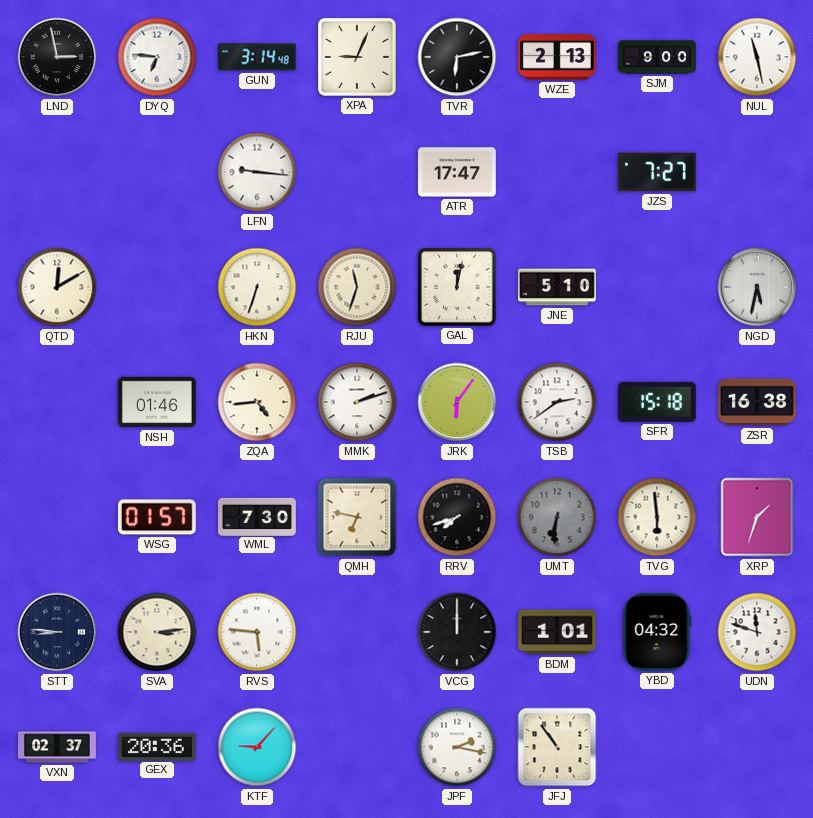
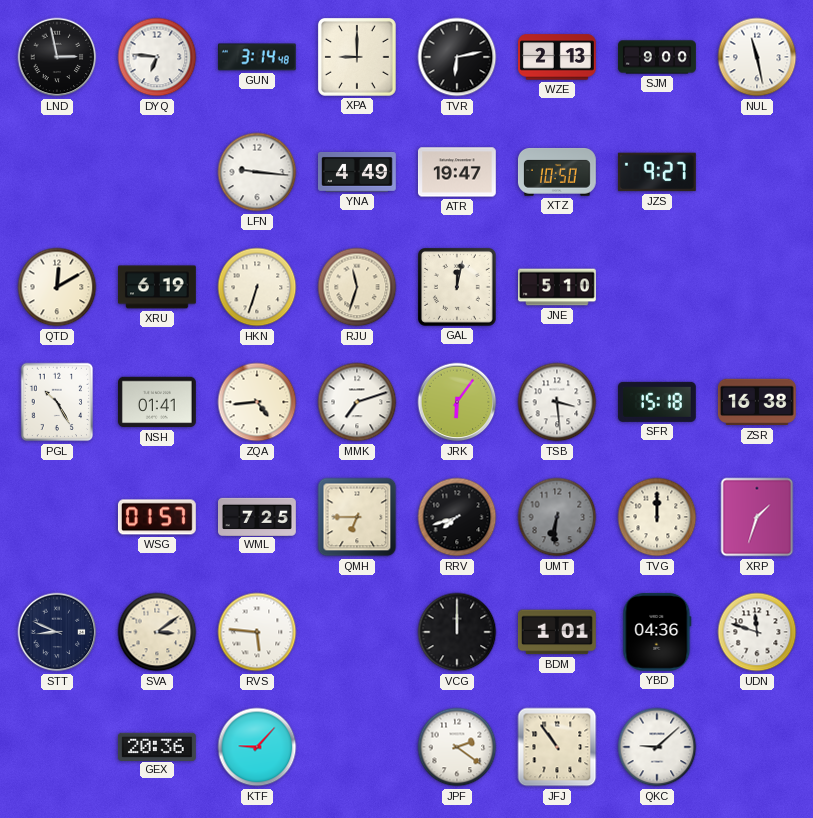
XPA: 9:04 -> 9:00
YNA: none -> 4:49
ATR: 17:47 -> 19:47
XTZ: none -> 10:50
JZS: 7:27 -> 9:27
XRU: none -> 6:19
NGD: 5:32 -> none
PGL: none -> 10:25
NSH: 01:46 -> 01:41
MMK: 2:12 -> 7:12
TSB: 2:39 -> 3:29
WML: 7:30 -> 7:25
QMH: 6:47 -> 6:45
TVG: 5:59 -> 12:00
STT: 8:46 -> 8:49
SVA: 3:14 -> 3:09
YBD: 04:32 -> 04:36
VXN: 02:37 -> none
JPF: 2:17 -> 2:21
QKC: none -> 9:08
